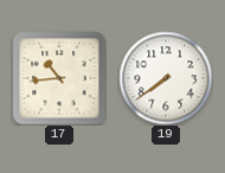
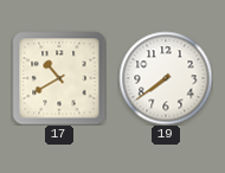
17: 10:44 -> 10:40
